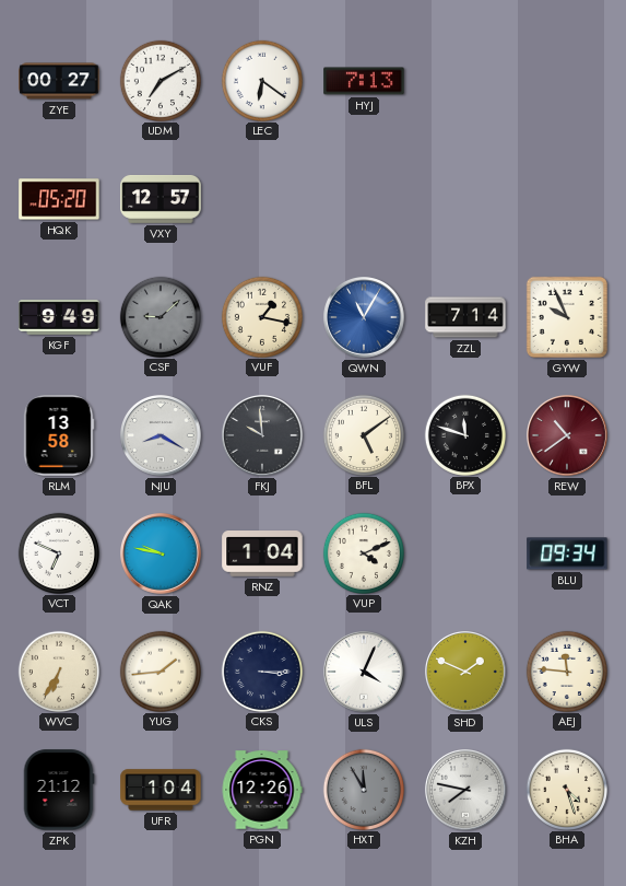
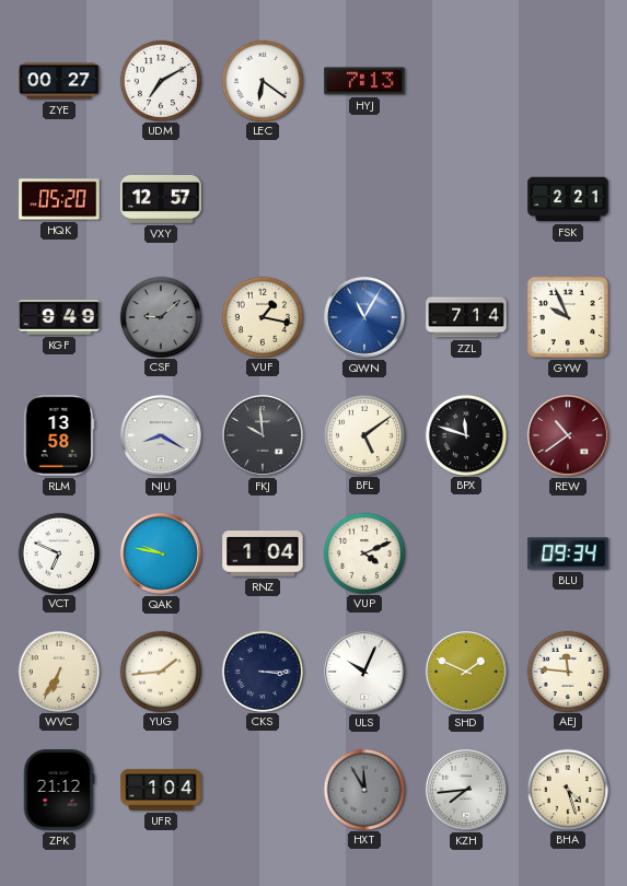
FSK: none -> 2:21
ULS: 4:04 -> 10:04
PGN: 12:26 -> none
KZH: 7:47 -> 7:44
